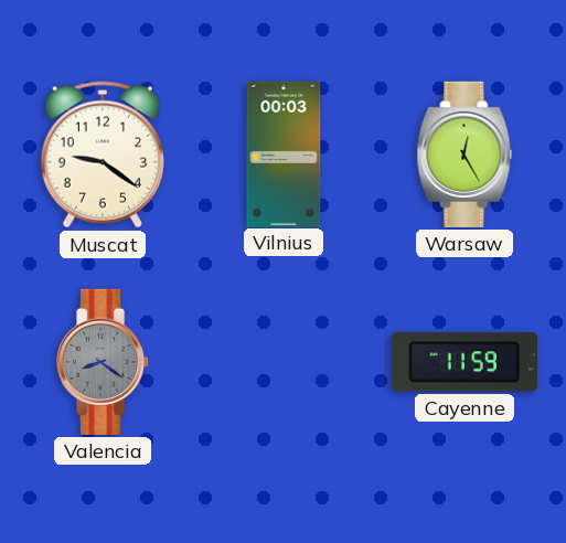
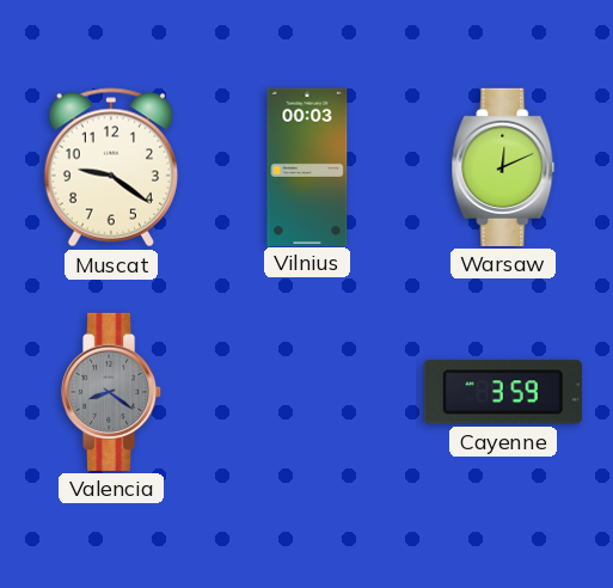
Warsaw: 12:25 -> 12:11
Cayenne: 11:59 -> 3:59
